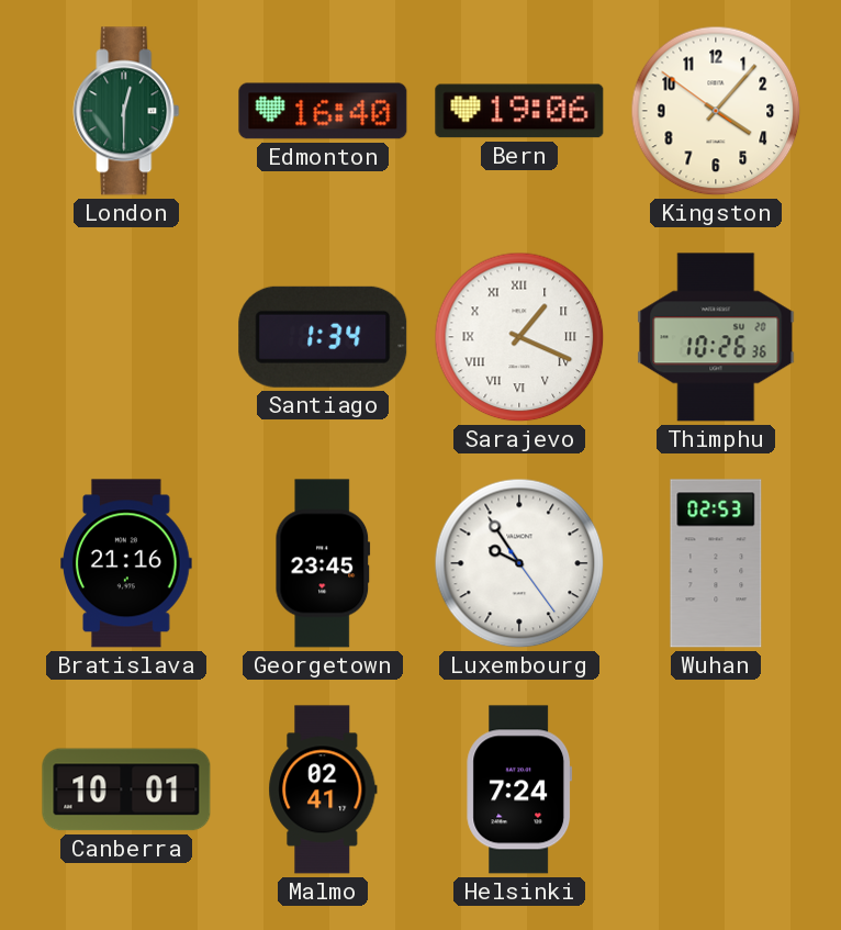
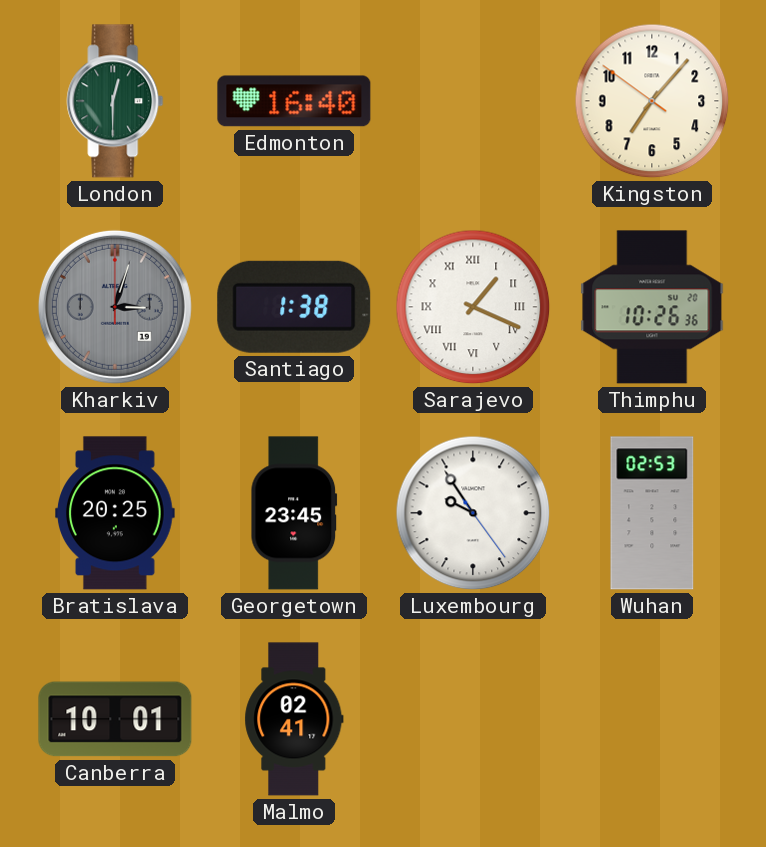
Bern: 19:06 -> none
Kingston: 4:06 -> 7:06
Kharkiv: none -> 3:03
Santiago: 1:34 -> 1:38
Bratislava: 21:16 -> 20:25
Helsinki: 7:24 -> none
